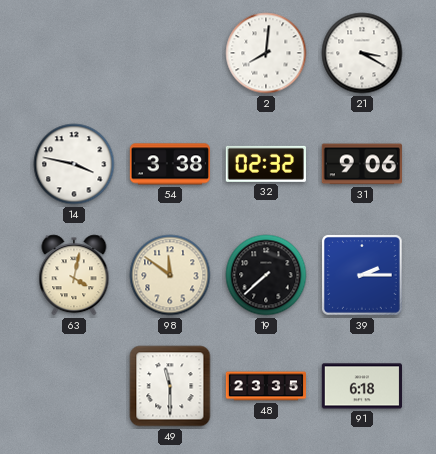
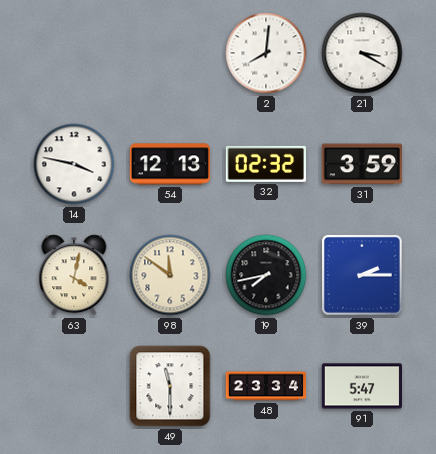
54: 3:38 -> 12:13
31: 9:06 -> 3:59
19: 7:38 -> 7:43
48: 23:35 -> 23:34
91: 6:18 -> 5:47
